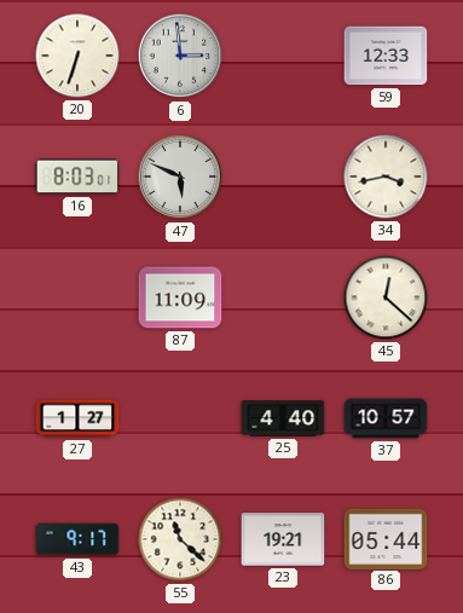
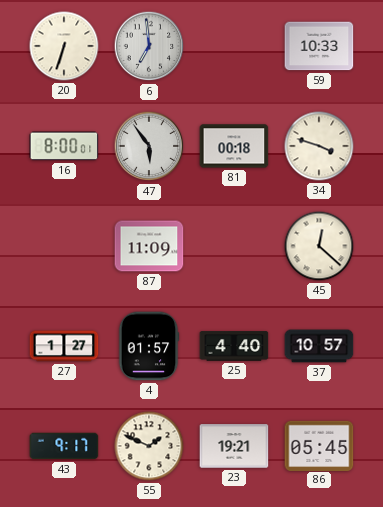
6: 2:59 -> 6:59
59: 12:33 -> 10:33
16: 8:03 -> 8:00
47: 5:49 -> 5:54
81: none -> 00:18
34: 3:43 -> 3:48
4: none -> 01:57
55: 11:22 -> 1:49
86: 05:44 -> 05:45
